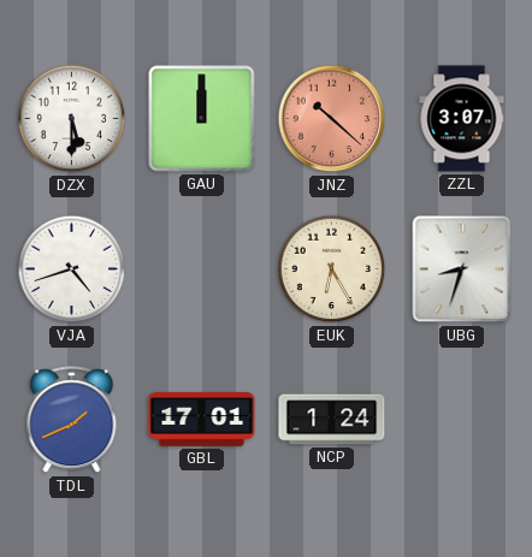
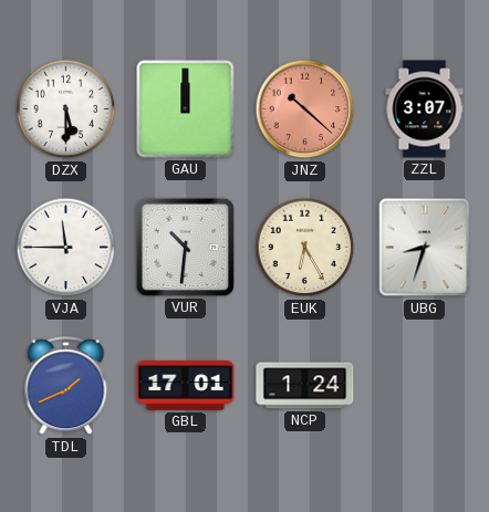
VJA: 4:42 -> 11:45
VUR: none -> 10:31
